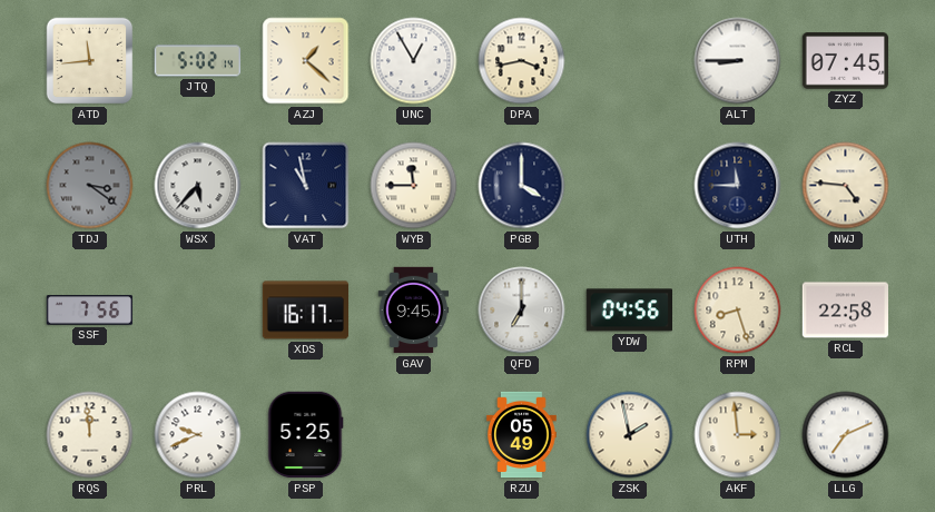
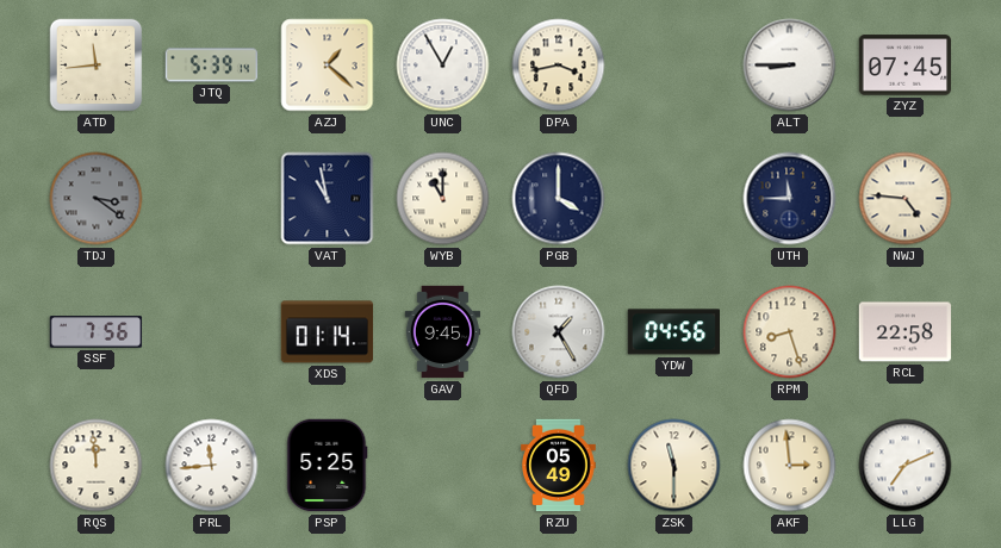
JTQ: 5:02 -> 5:39
WSX: 5:37 -> none
WYB: 11:45 -> 11:00
XDS: 16:17 -> 01:14
QFD: 7:00 -> 1:25
PRL: 9:41 -> 11:44
ZSK: 1:58 -> 11:30
